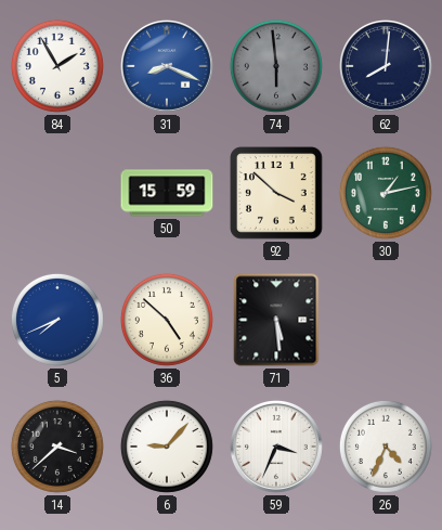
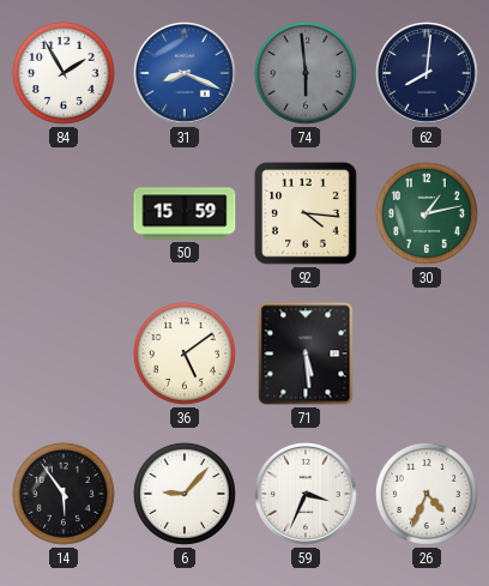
92: 3:52 -> 4:16
5: 7:41 -> none
36: 4:52 -> 5:09
14: 3:38 -> 5:54
